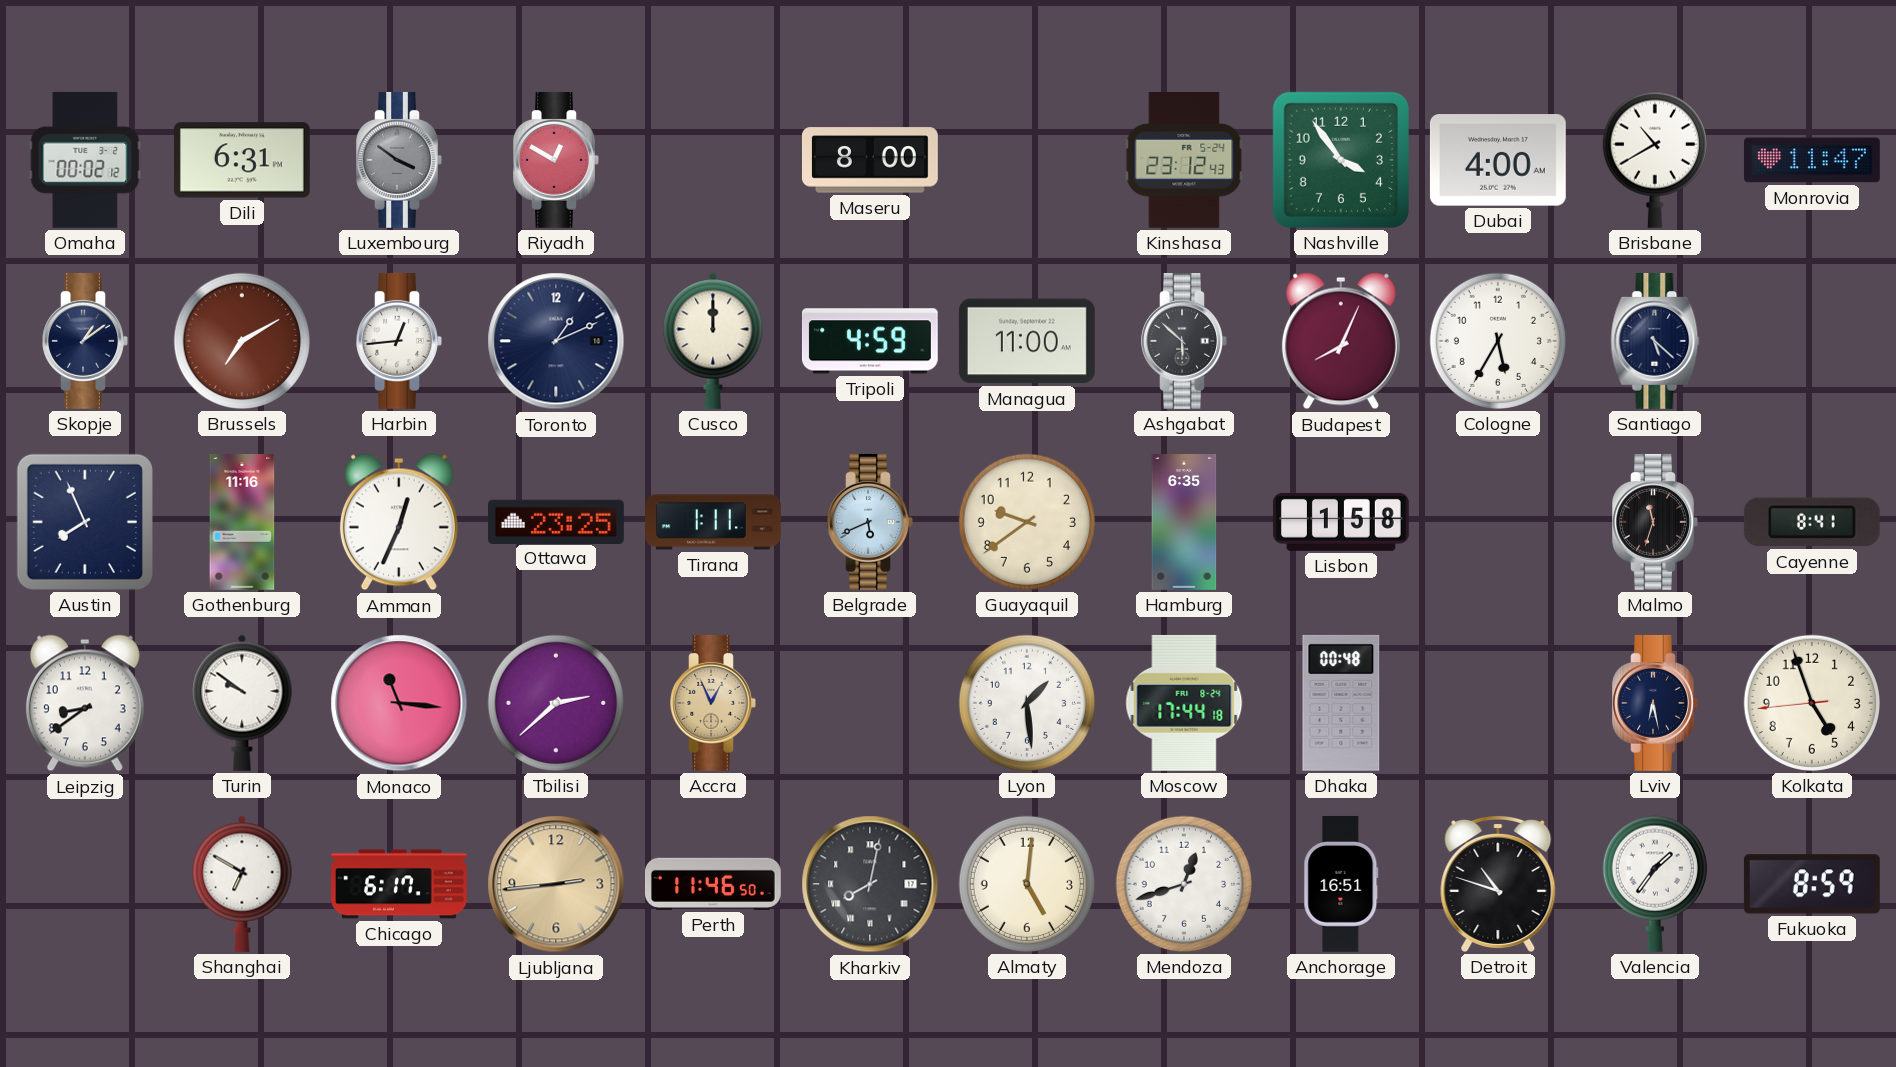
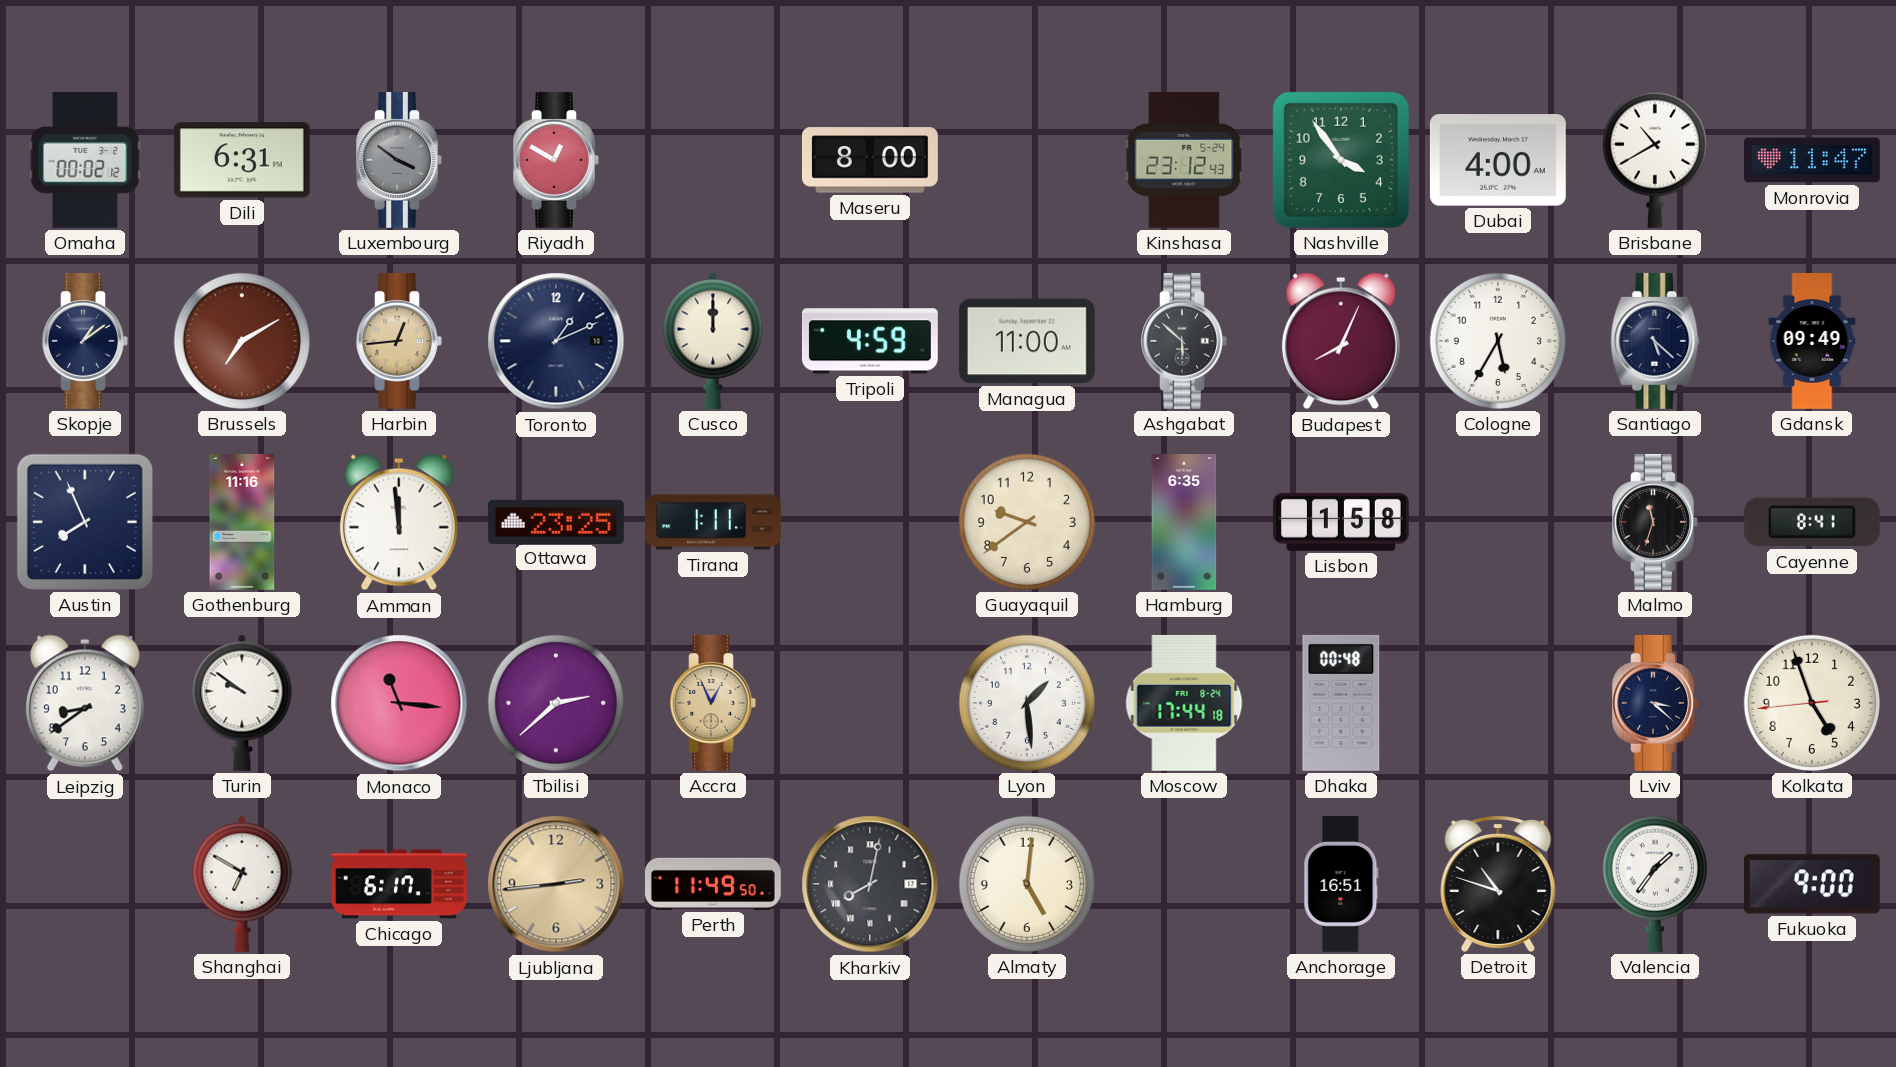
Harbin dial: white -> champagne
Gdansk: none -> 09:49
Amman: 12:34 -> 11:59
Belgrade: 5:41 -> none
Lviv: 6:28 -> 3:22
Perth: 11:46 -> 11:49
Mendoza: 12:42 -> none
Fukuoka: 8:59 -> 9:00
